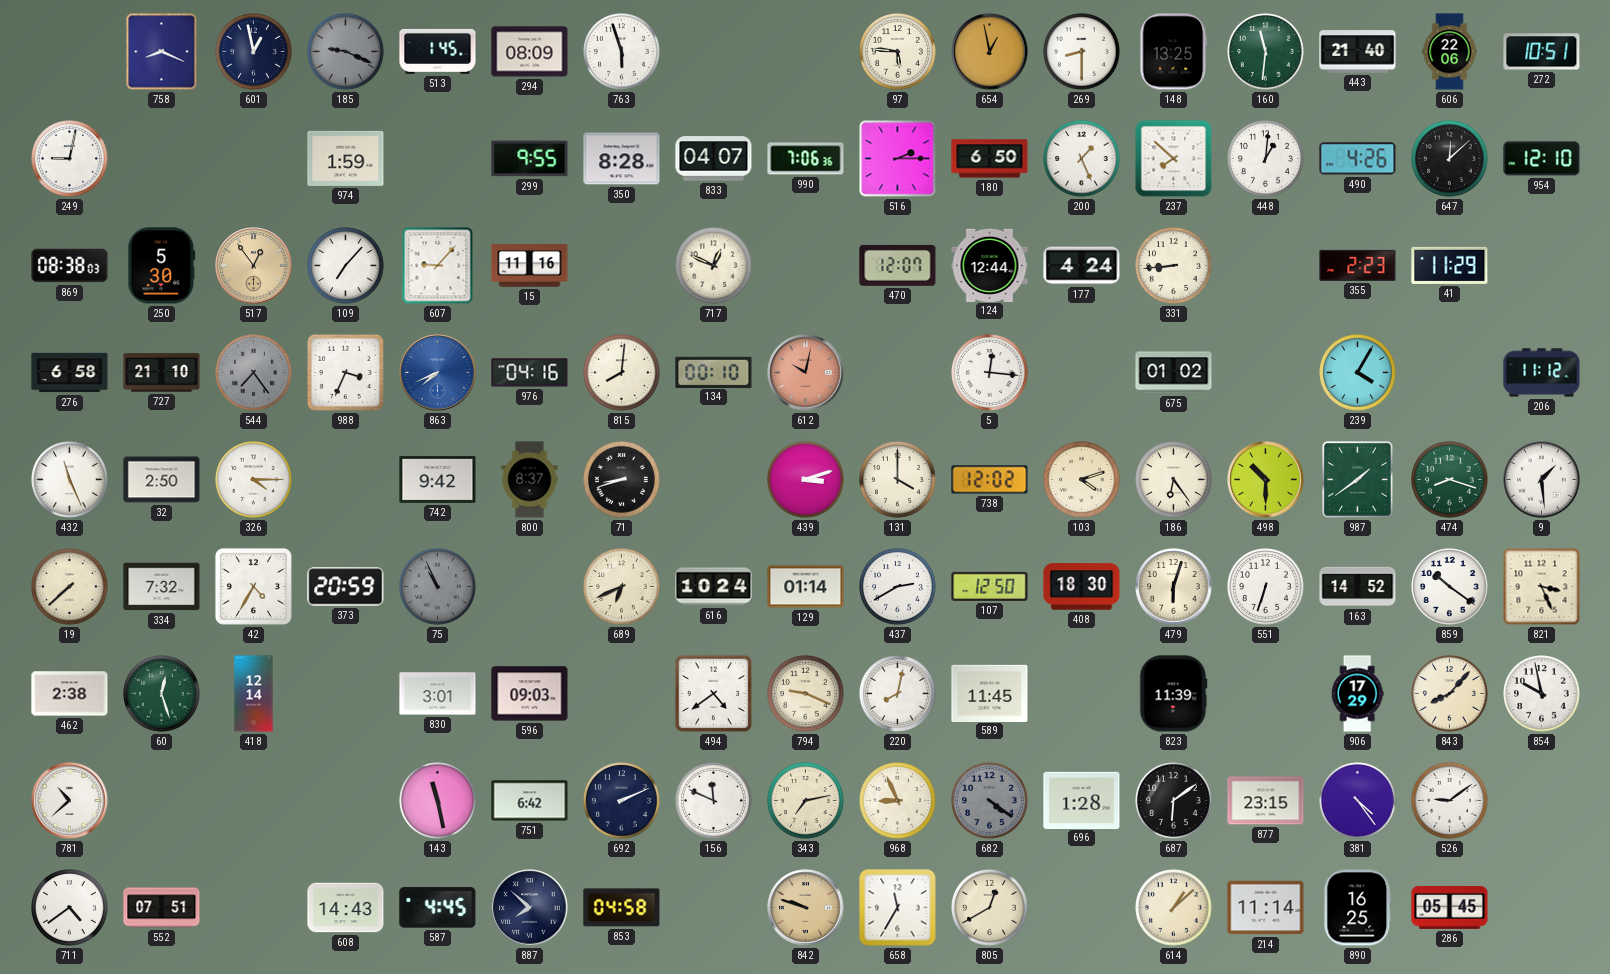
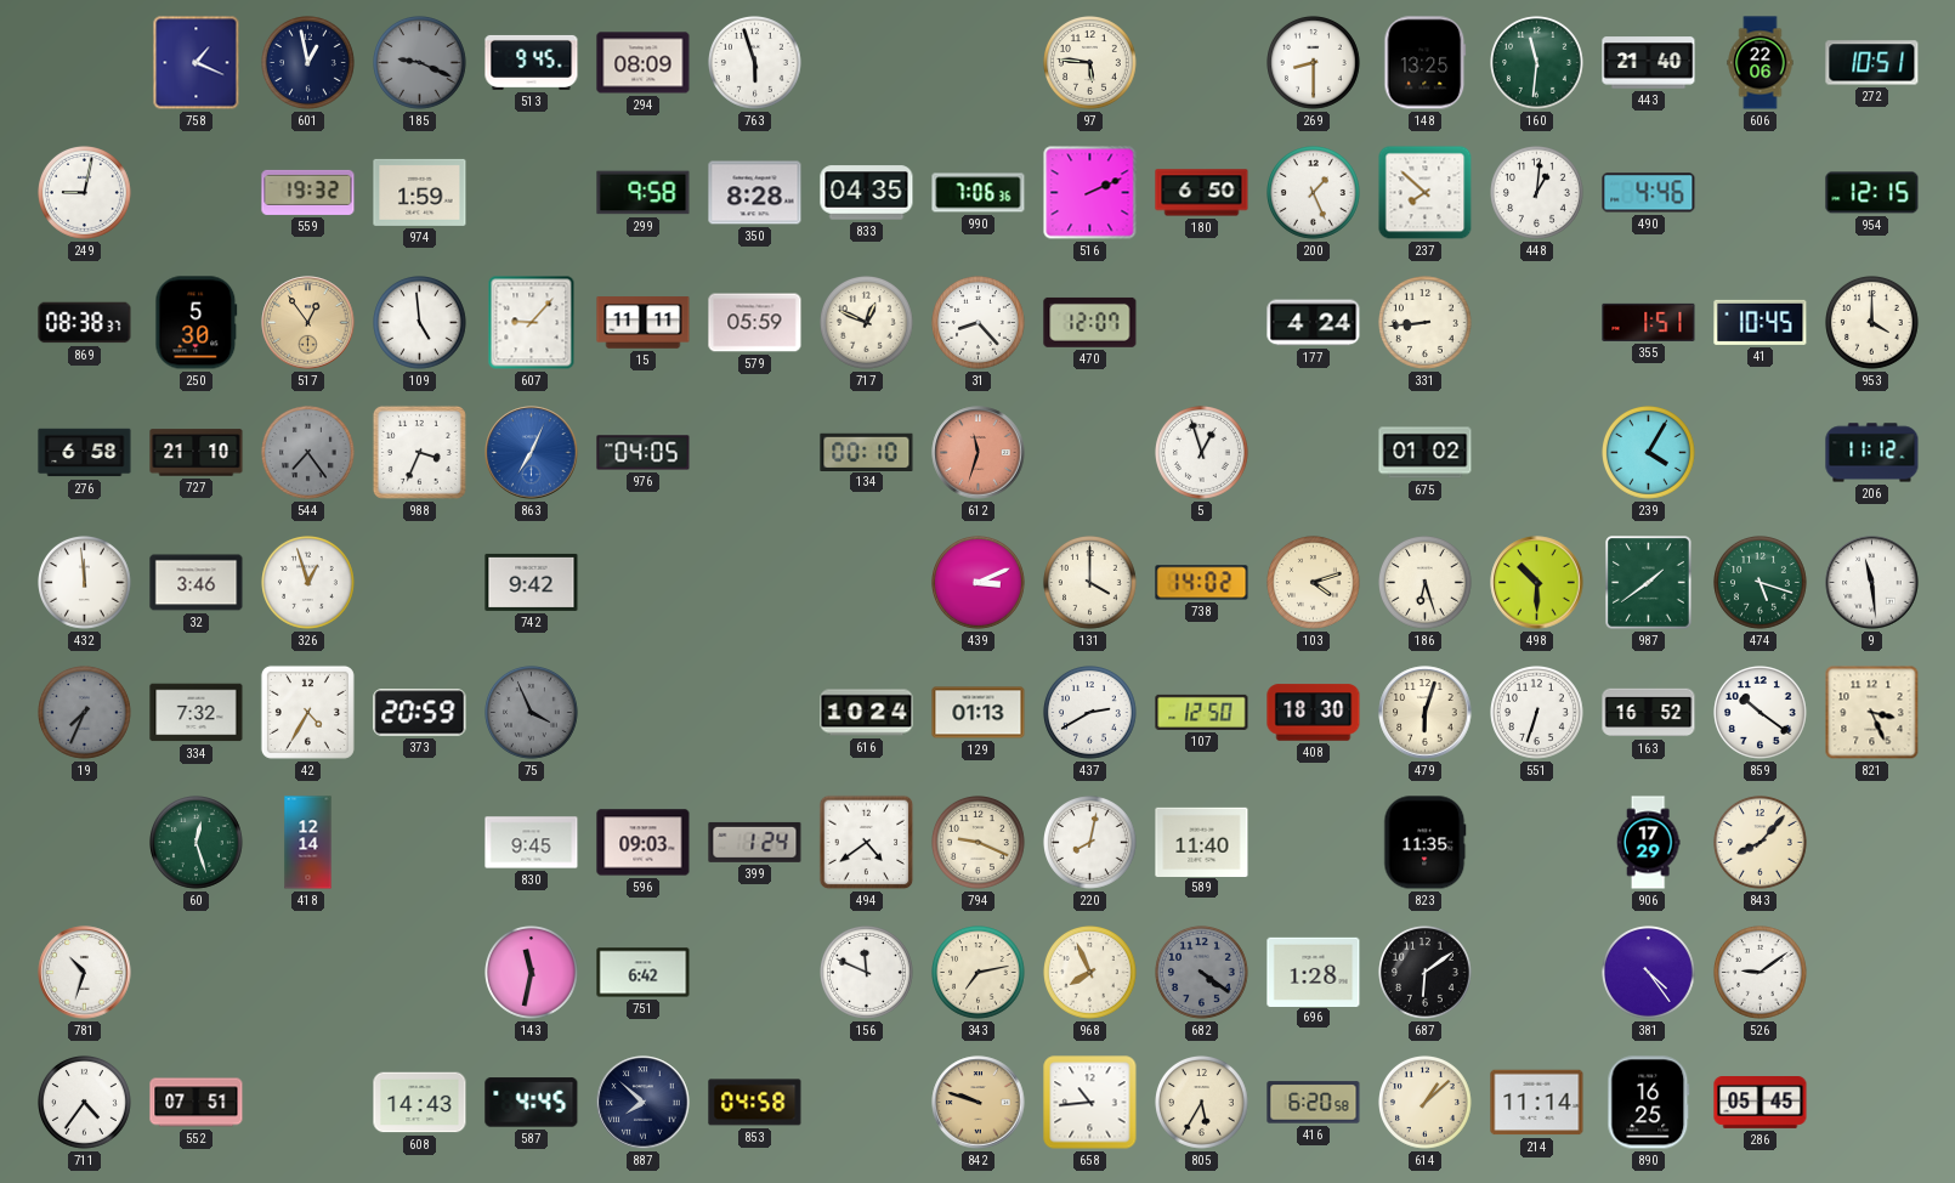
758: 8:19 -> 1:19
513: 1:45 -> 9:45
654: 12:58 -> none
559: none -> 19:32
299: 9:55 -> 9:58
833: 04:07 -> 04:35
516: 2:15 -> 2:11
490: 4:26 -> 4:46
647: 12:08 -> none
954: 12:10 -> 12:15
869: 08:38:03 -> 08:38:37
109: 7:07 -> 4:59
15: 11:16 -> 11:11
579: none -> 05:59
31: none -> 8:23
124: 12:44 -> none
355: 2:23 -> 1:51
41: 11:29 -> 10:45
953: none -> 4:00
863: 7:41 -> 7:04
976: 04:16 -> 04:05
815: 8:01 -> none
612: 10:02 -> 11:33
5: 12:16 -> 12:57
432: 11:26 -> 11:59
32: 2:50 -> 3:46
326: 4:15 -> 12:57
800: 8:37 -> none
71: 8:42 -> none
439: 3:12 -> 3:11
738: 12:02 -> 14:02
186: 6:24 -> 6:27
474: 8:18 -> 5:18
9: 1:29 -> 11:29
19: 7:38 -> 7:34
19 dial: cream -> grey
75: 10:56 -> 3:56
689: 6:41 -> none
129: 01:14 -> 01:13
163: 14:52 -> 16:52
462: 2:38 -> none
830: 3:01 -> 9:45
399: none -> 1:24
589: 11:45 -> 11:40
823: 11:39 -> 11:35
854: 9:58 -> none
781: 10:38 -> 10:33
143: 11:28 -> 11:32
692: 2:11 -> none
968: 8:56 -> 7:56
877: 23:15 -> none
711: 4:39 -> 4:36
658: 11:35 -> 10:44
805: 12:40 -> 5:35
416: none -> 6:20
